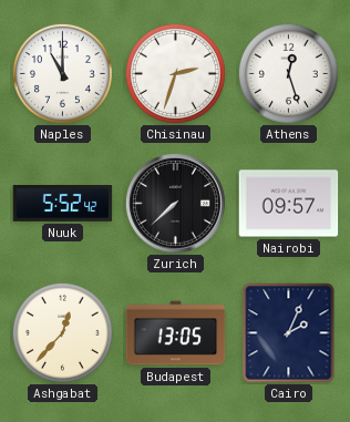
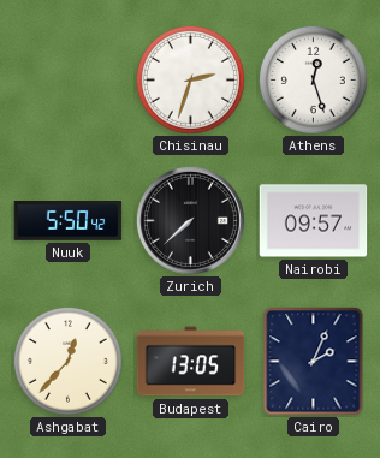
Naples: 11:00 -> none
Nuuk: 5:52 -> 5:50
